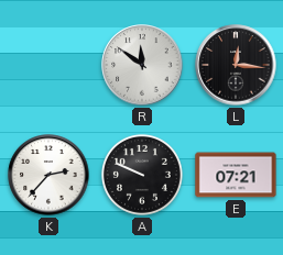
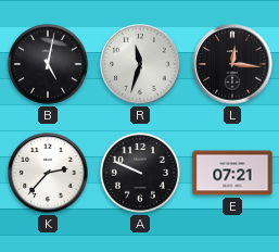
B: none -> 5:02
R: 11:51 -> 11:33
